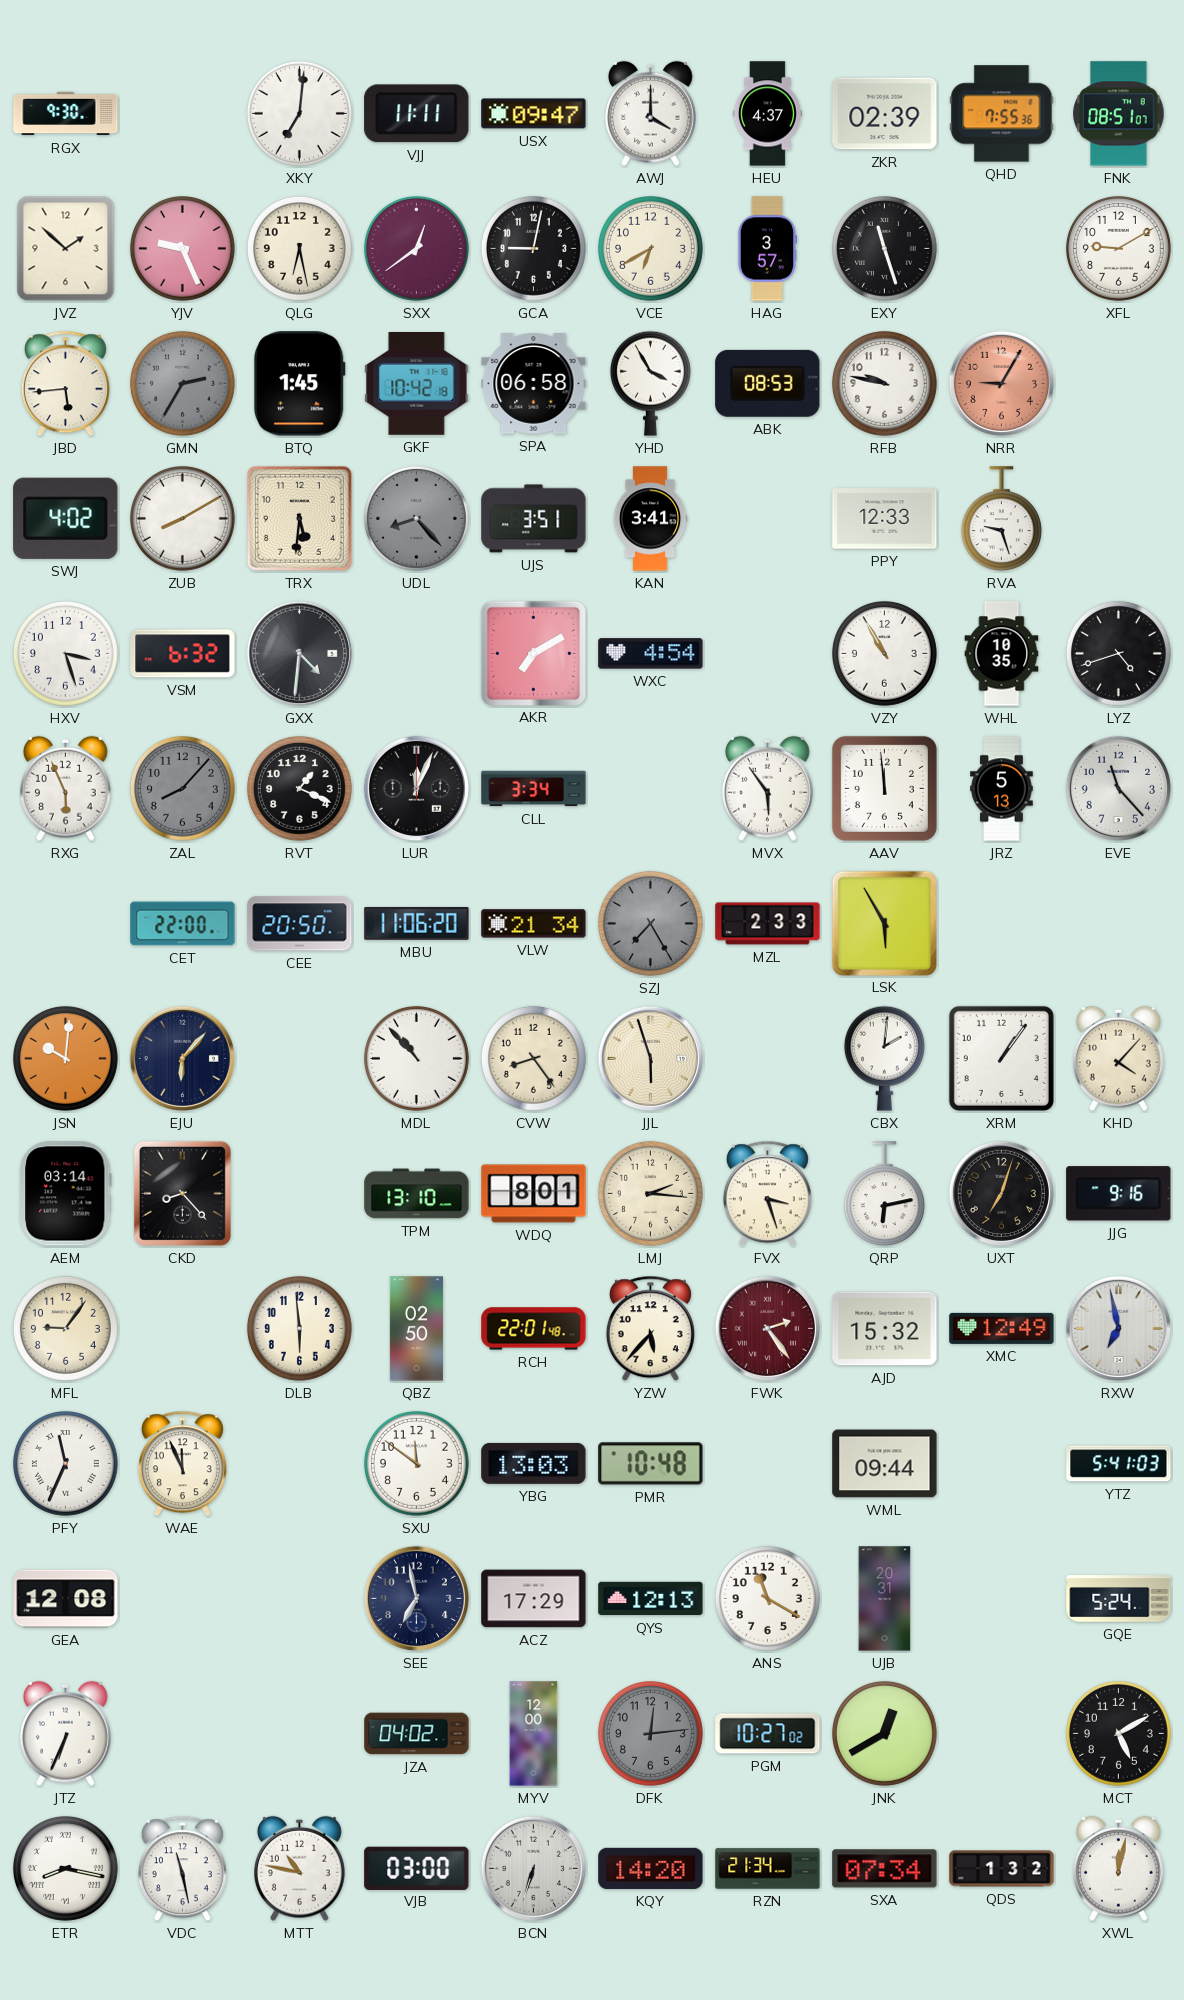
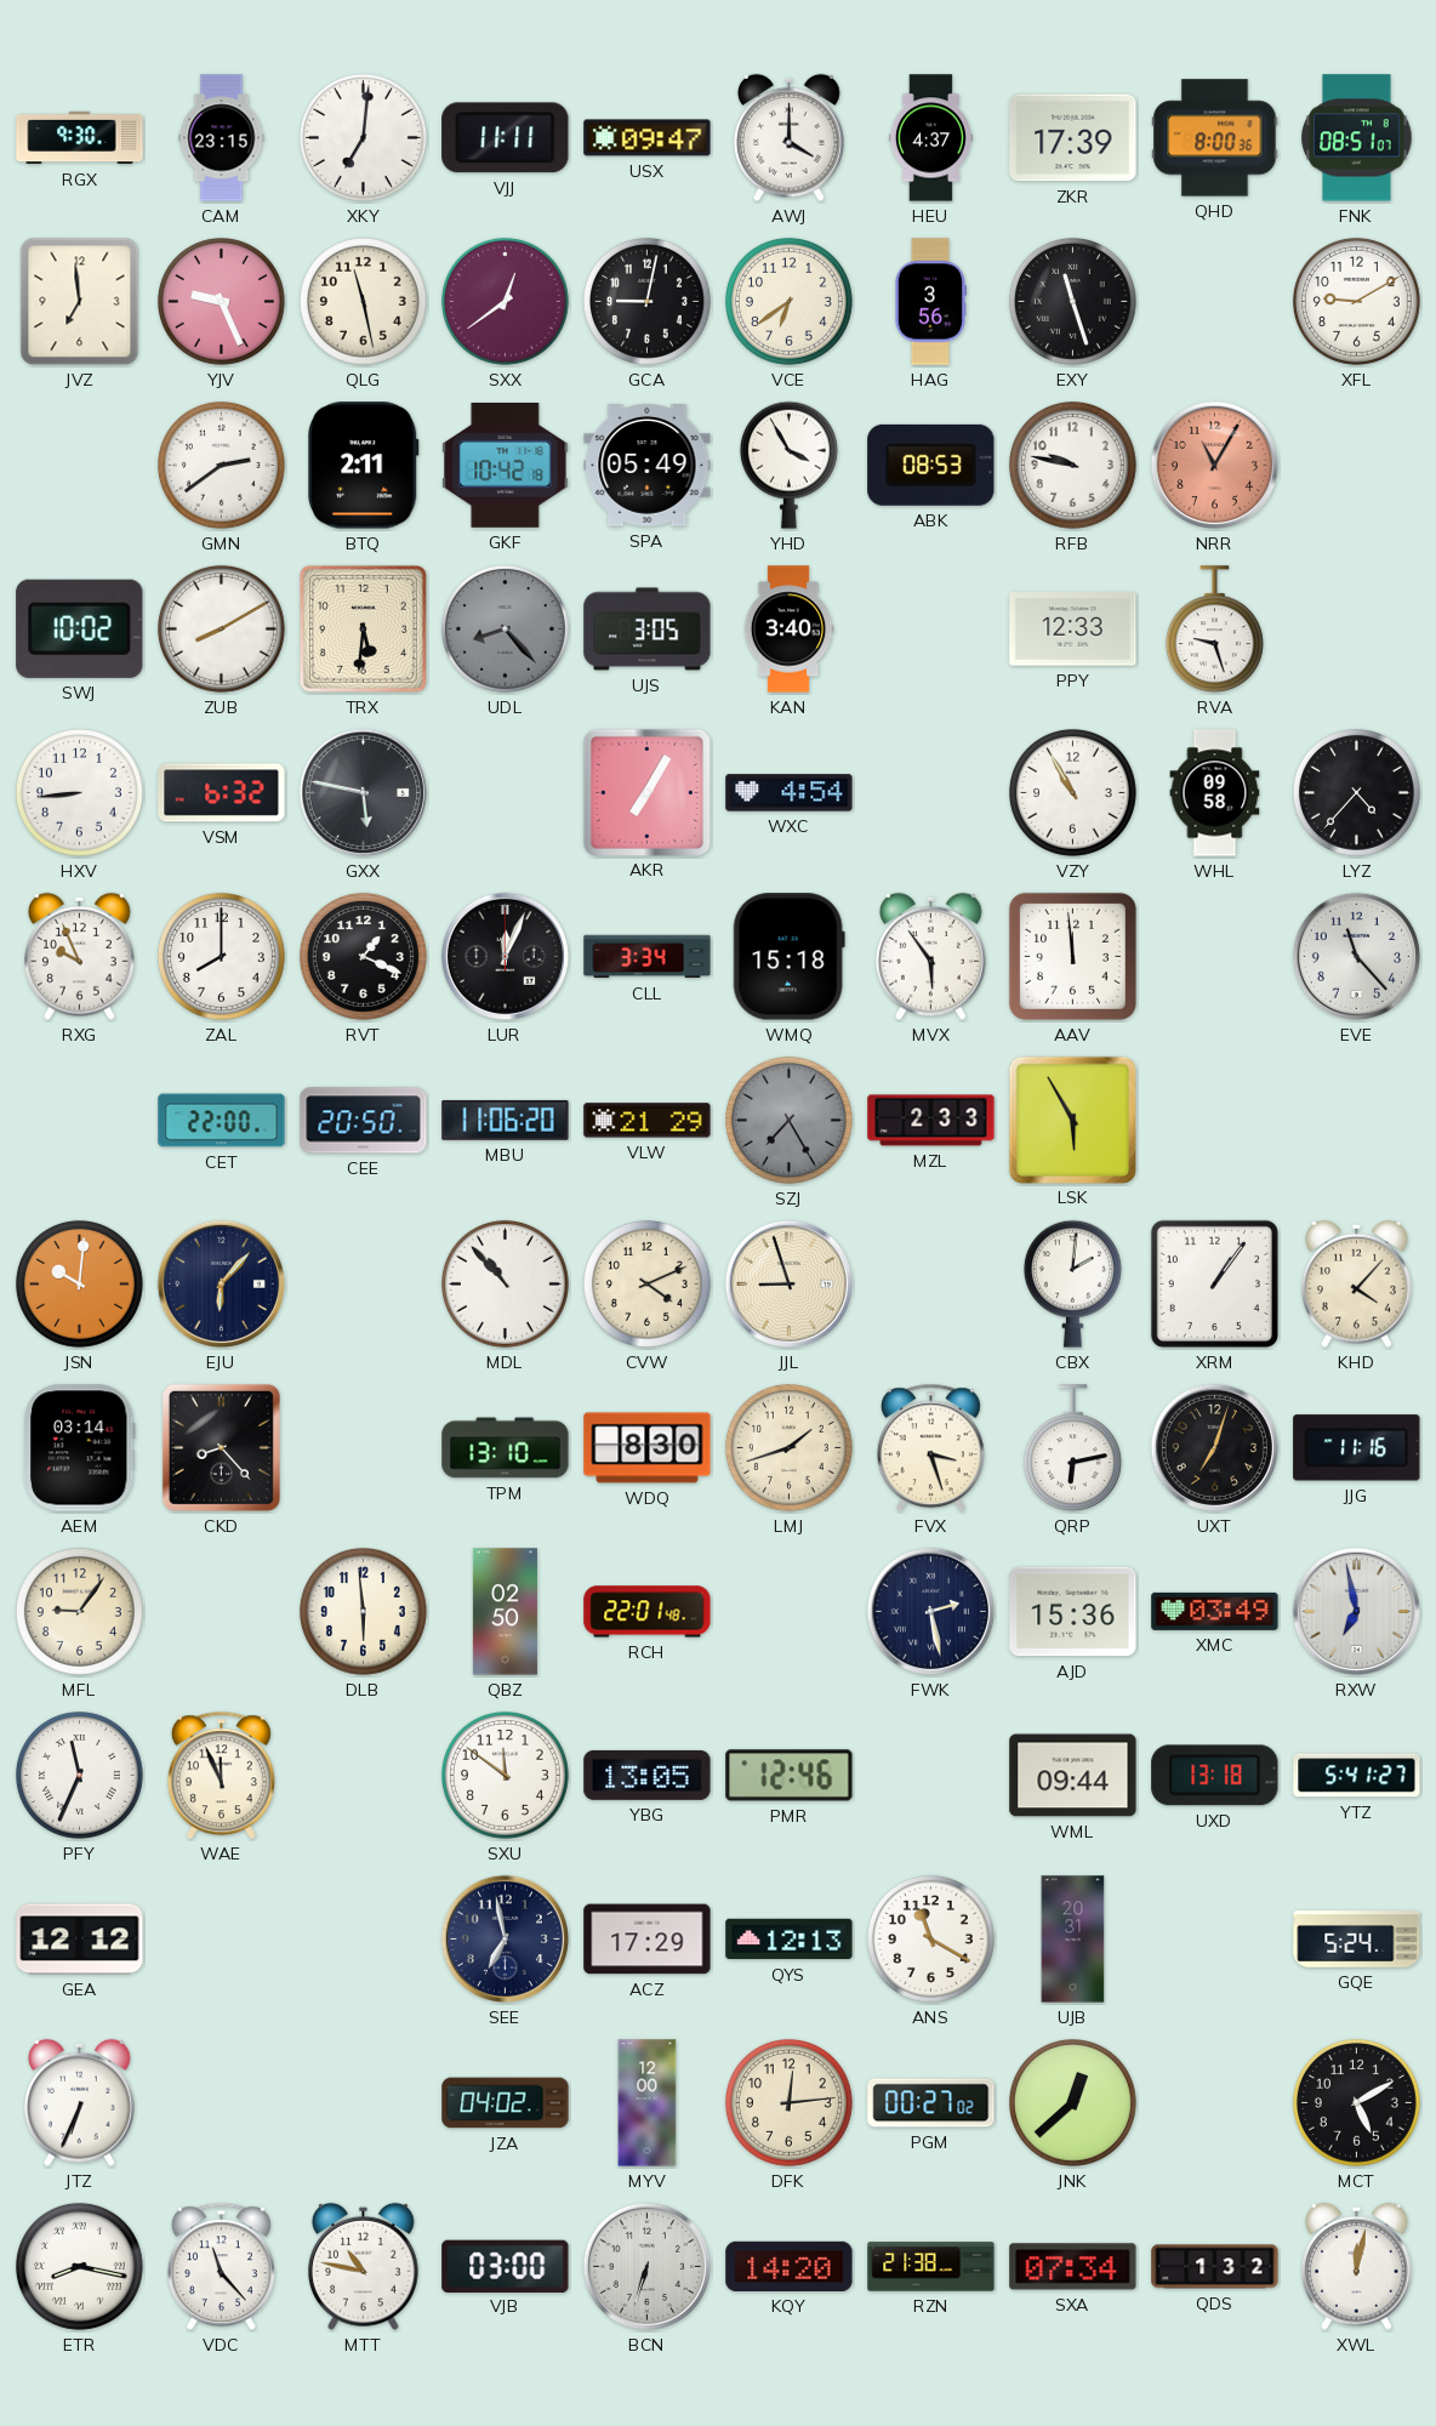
CAM: none -> 23:15
ZKR: 02:39 -> 17:39
QHD: 7:55 -> 8:00
JVZ: 1:52 -> 6:59
QLG: 6:28 -> 11:28
VCE: 6:40 -> 6:39
HAG: 3:57 -> 3:56
JBD: 5:44 -> none
GMN: 2:35 -> 2:39
GMN dial: grey -> white
BTQ: 1:45 -> 2:11
SPA: 06:58 -> 05:49
NRR: 9:05 -> 11:05
SWJ: 4:02 -> 10:02
UJS: 3:51 -> 3:05
KAN: 3:41 -> 3:40
HXV: 3:27 -> 8:44
GXX: 4:31 -> 5:47
AKR: 7:10 -> 7:05
WHL: 10:35 -> 09:58
LYZ: 4:42 -> 4:37
RXG: 5:56 -> 9:56
ZAL: 8:07 -> 8:00
ZAL dial: grey -> white
WMQ: none -> 15:18
JRZ: 5:13 -> none
VLW: 21:34 -> 21:29
CVW: 8:24 -> 4:11
JJL: 5:57 -> 8:57
WDQ: 8:01 -> 8:30
LMJ: 2:16 -> 1:42
JJG: 9:16 -> 11:16
YZW: 5:37 -> none
FWK: 2:24 -> 2:28
FWK dial: burgundy -> navy
AJD: 15:32 -> 15:36
XMC: 12:49 -> 03:49
YBG: 13:03 -> 13:05
PMR: 10:48 -> 12:46
UXD: none -> 13:18
YTZ: 5:41:03 -> 5:41:27
GEA: 12:08 -> 12:12
DFK dial: grey -> cream
PGM: 10:27 -> 00:27
JNK: 12:40 -> 12:38
VDC: 11:28 -> 11:23
RZN: 21:34 -> 21:38
